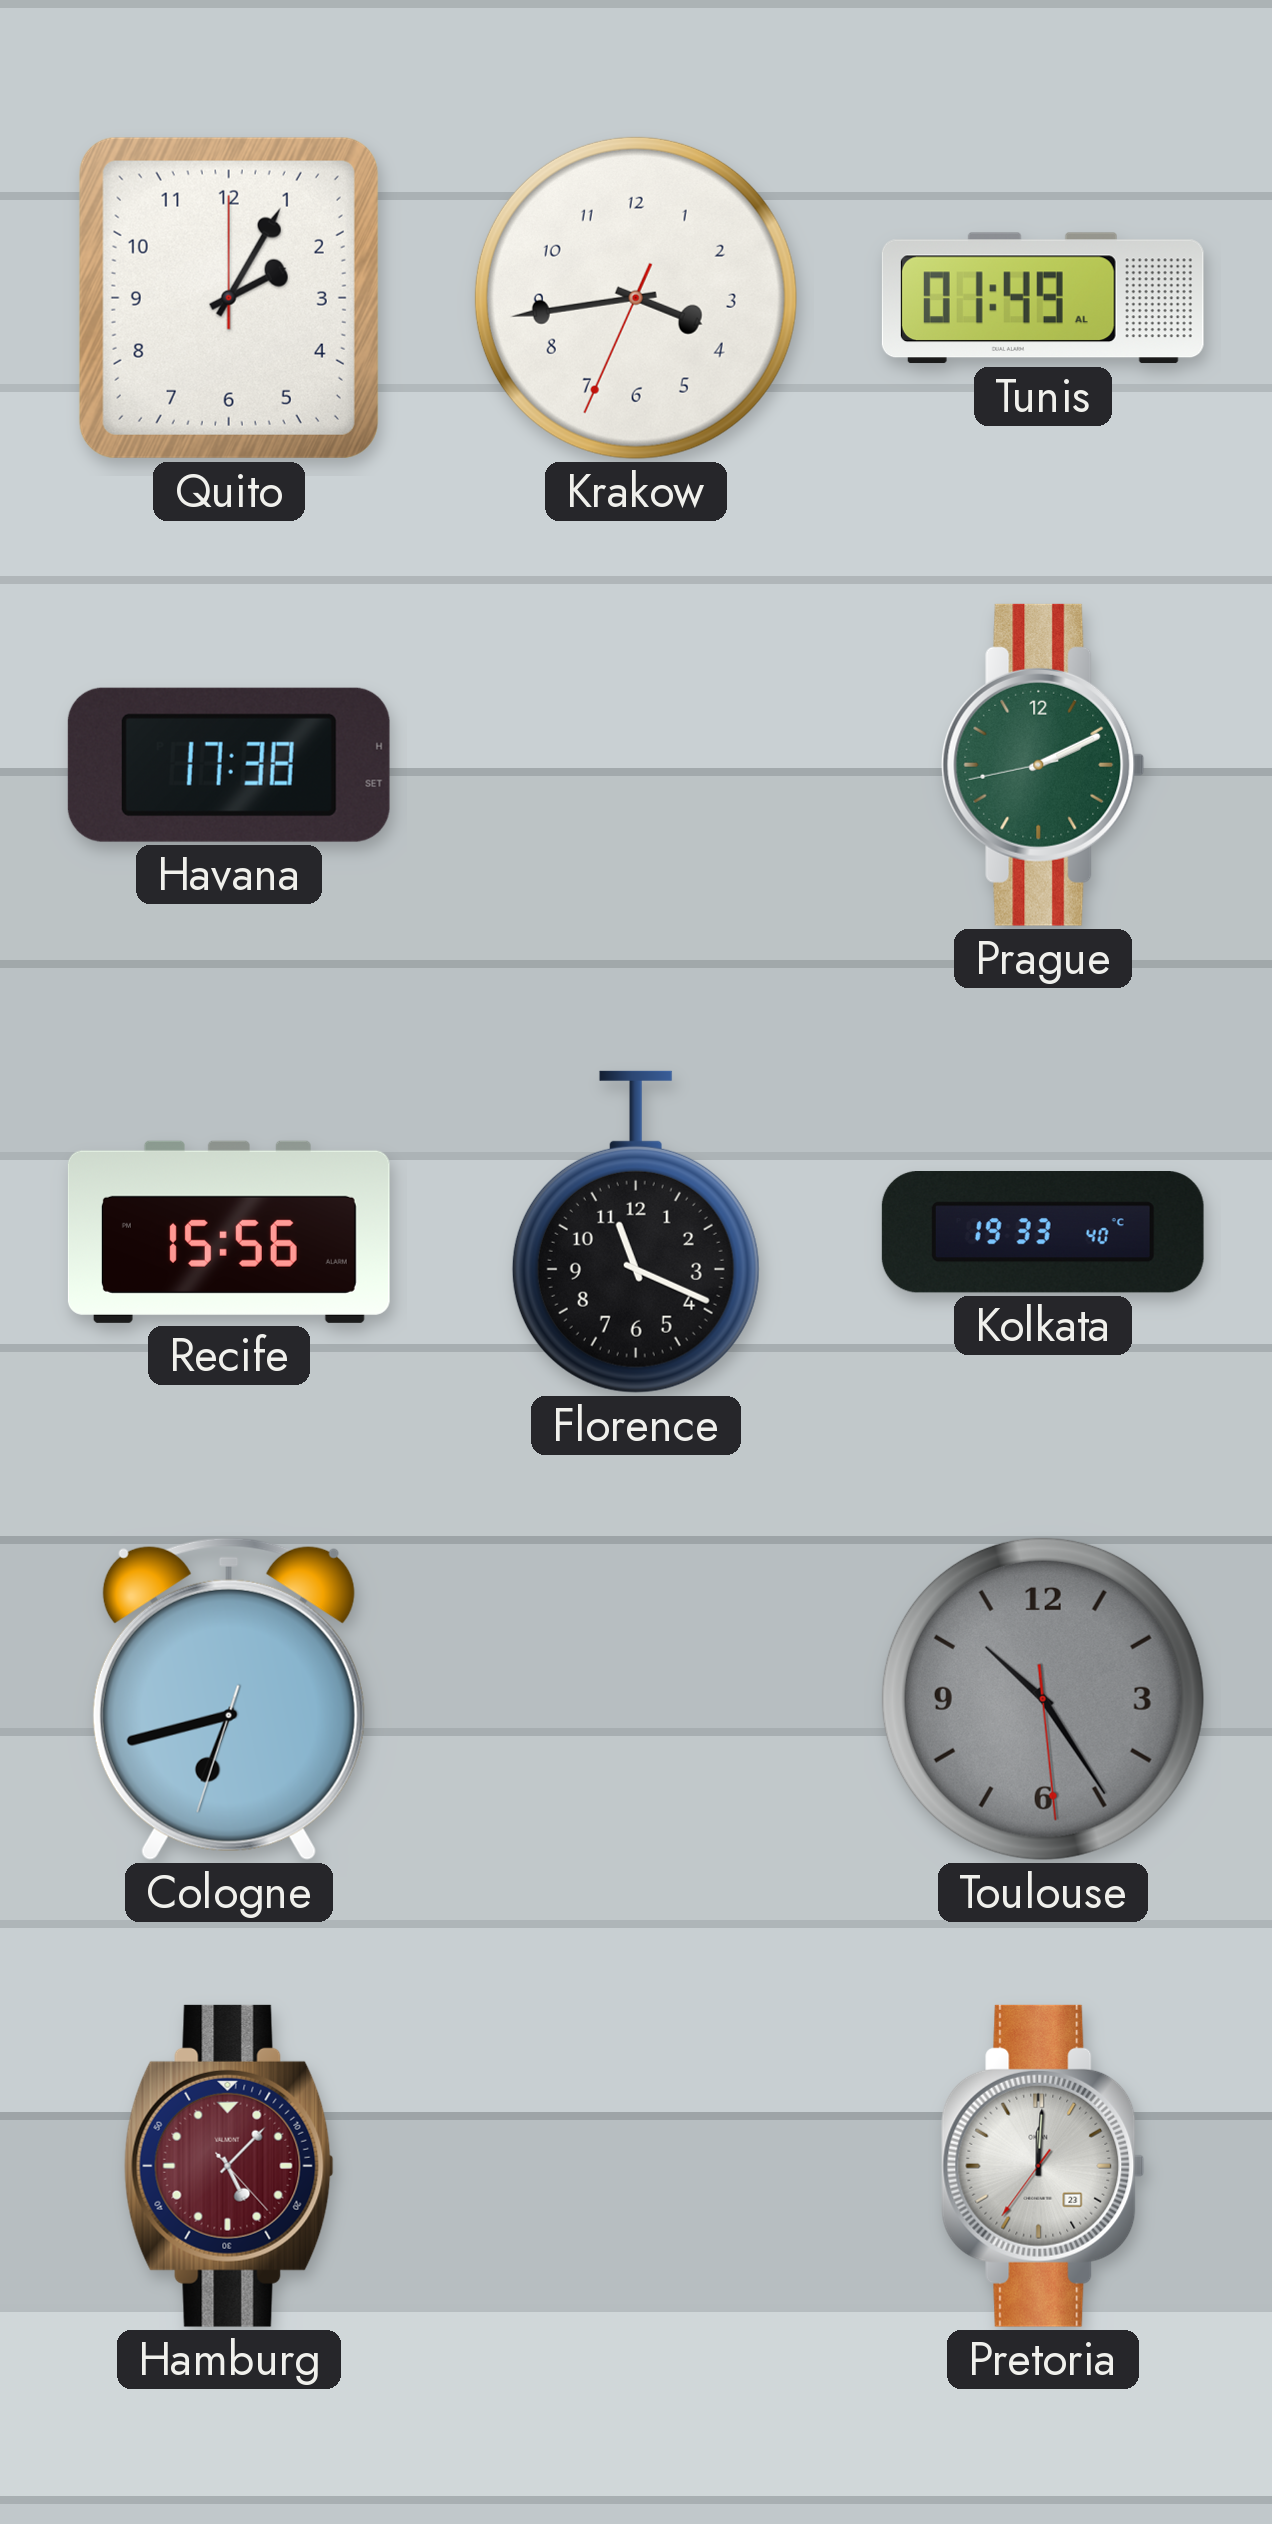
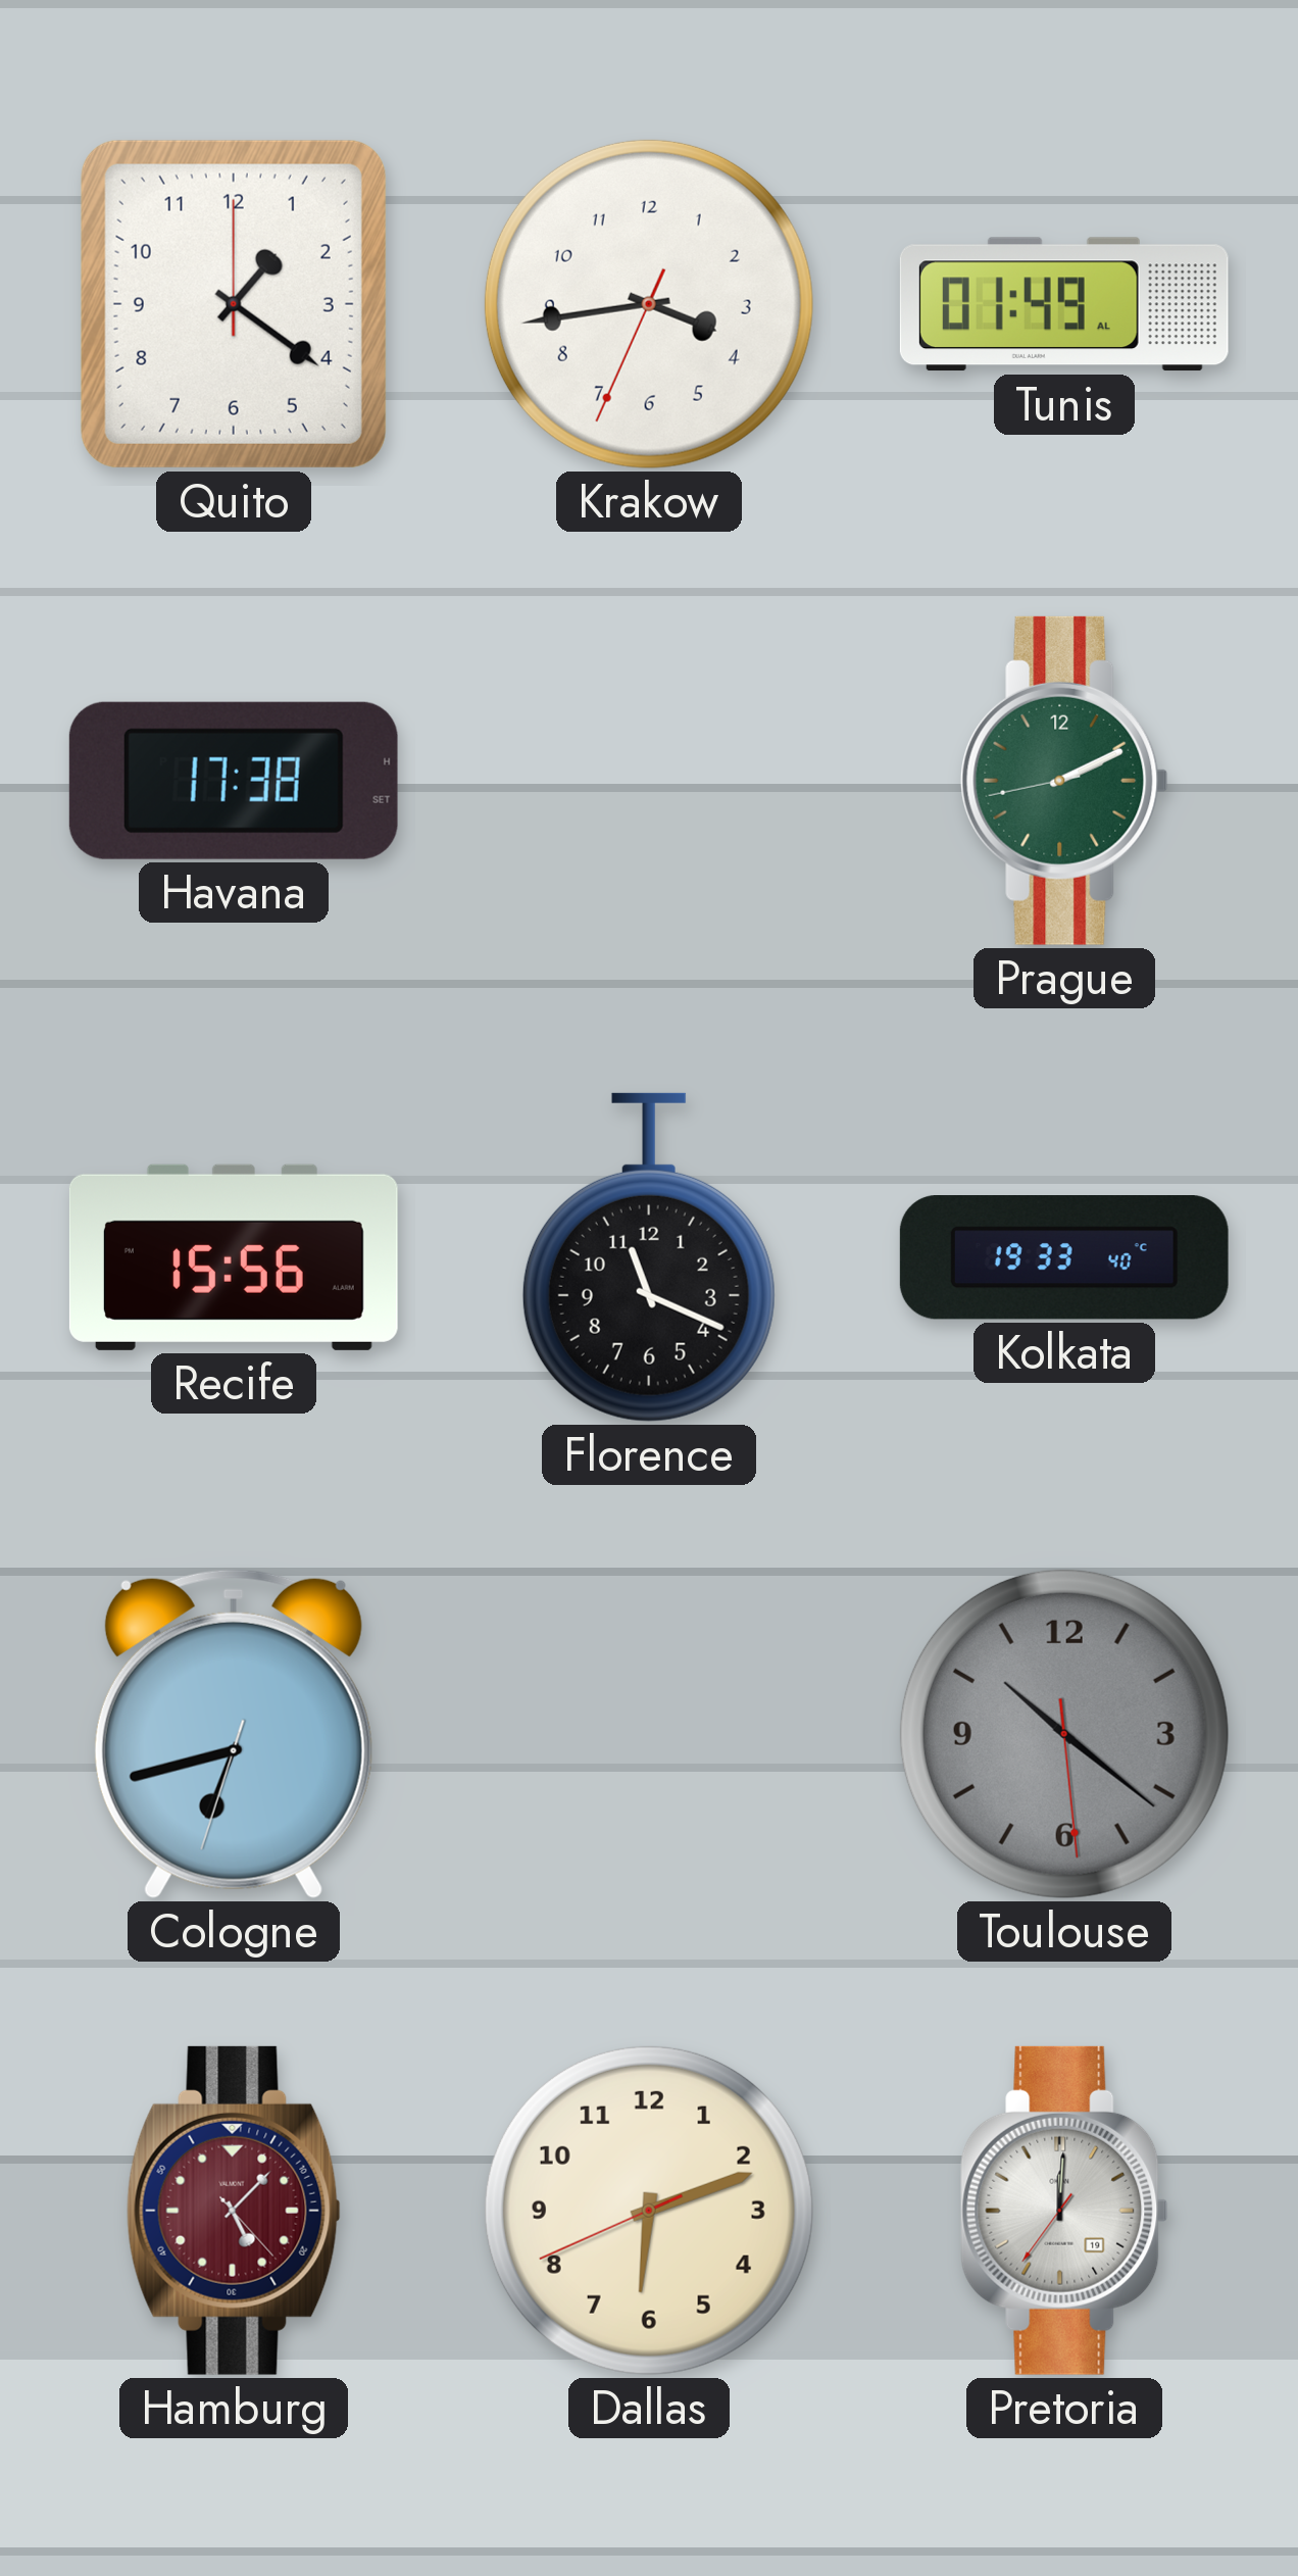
Quito: 2:05 -> 1:21
Toulouse: 10:24 -> 10:21
Dallas: none -> 6:11
Pretoria date: 23 -> 19
